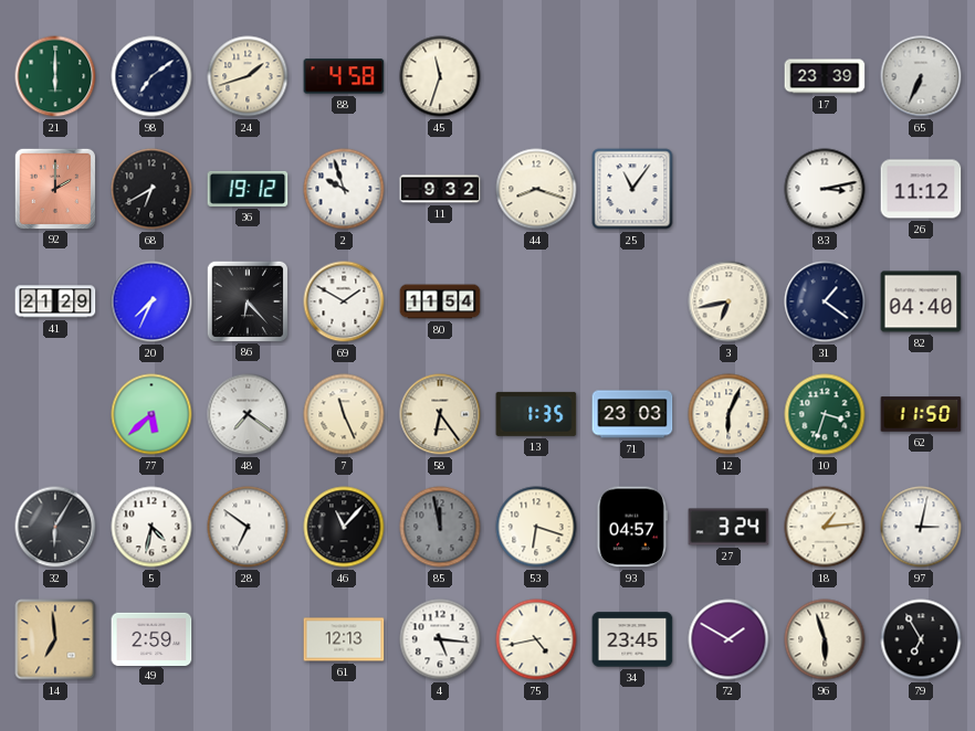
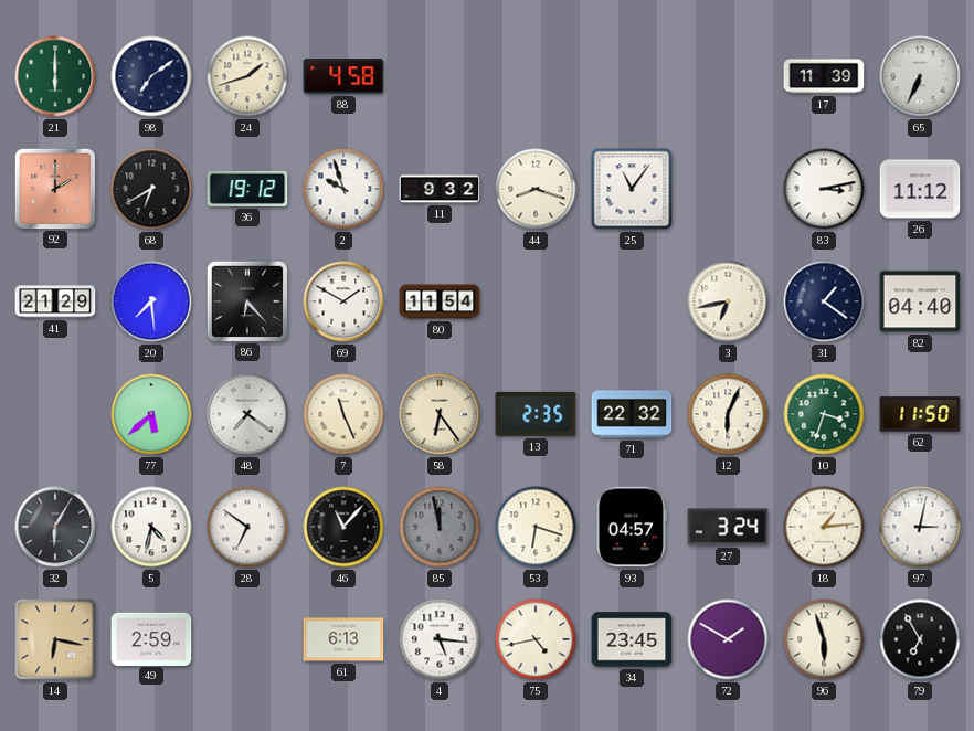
45: 11:33 -> none
17: 23:39 -> 11:39
20: 7:34 -> 7:29
13: 1:35 -> 2:35
71: 23:03 -> 22:32
14: 6:59 -> 6:17
61: 12:13 -> 6:13
